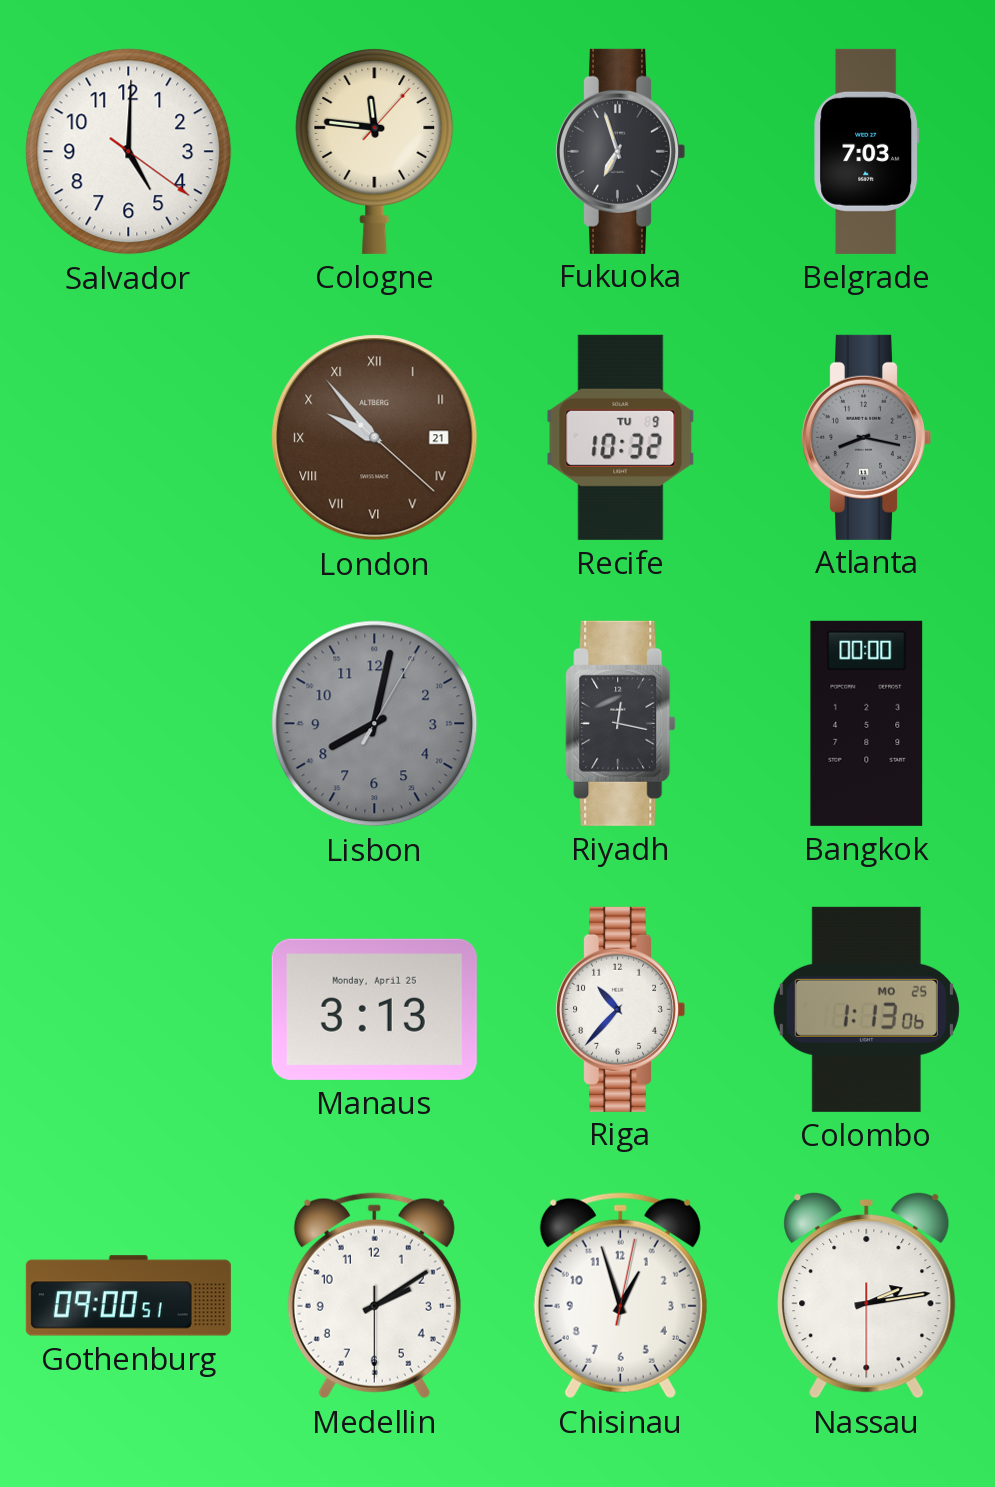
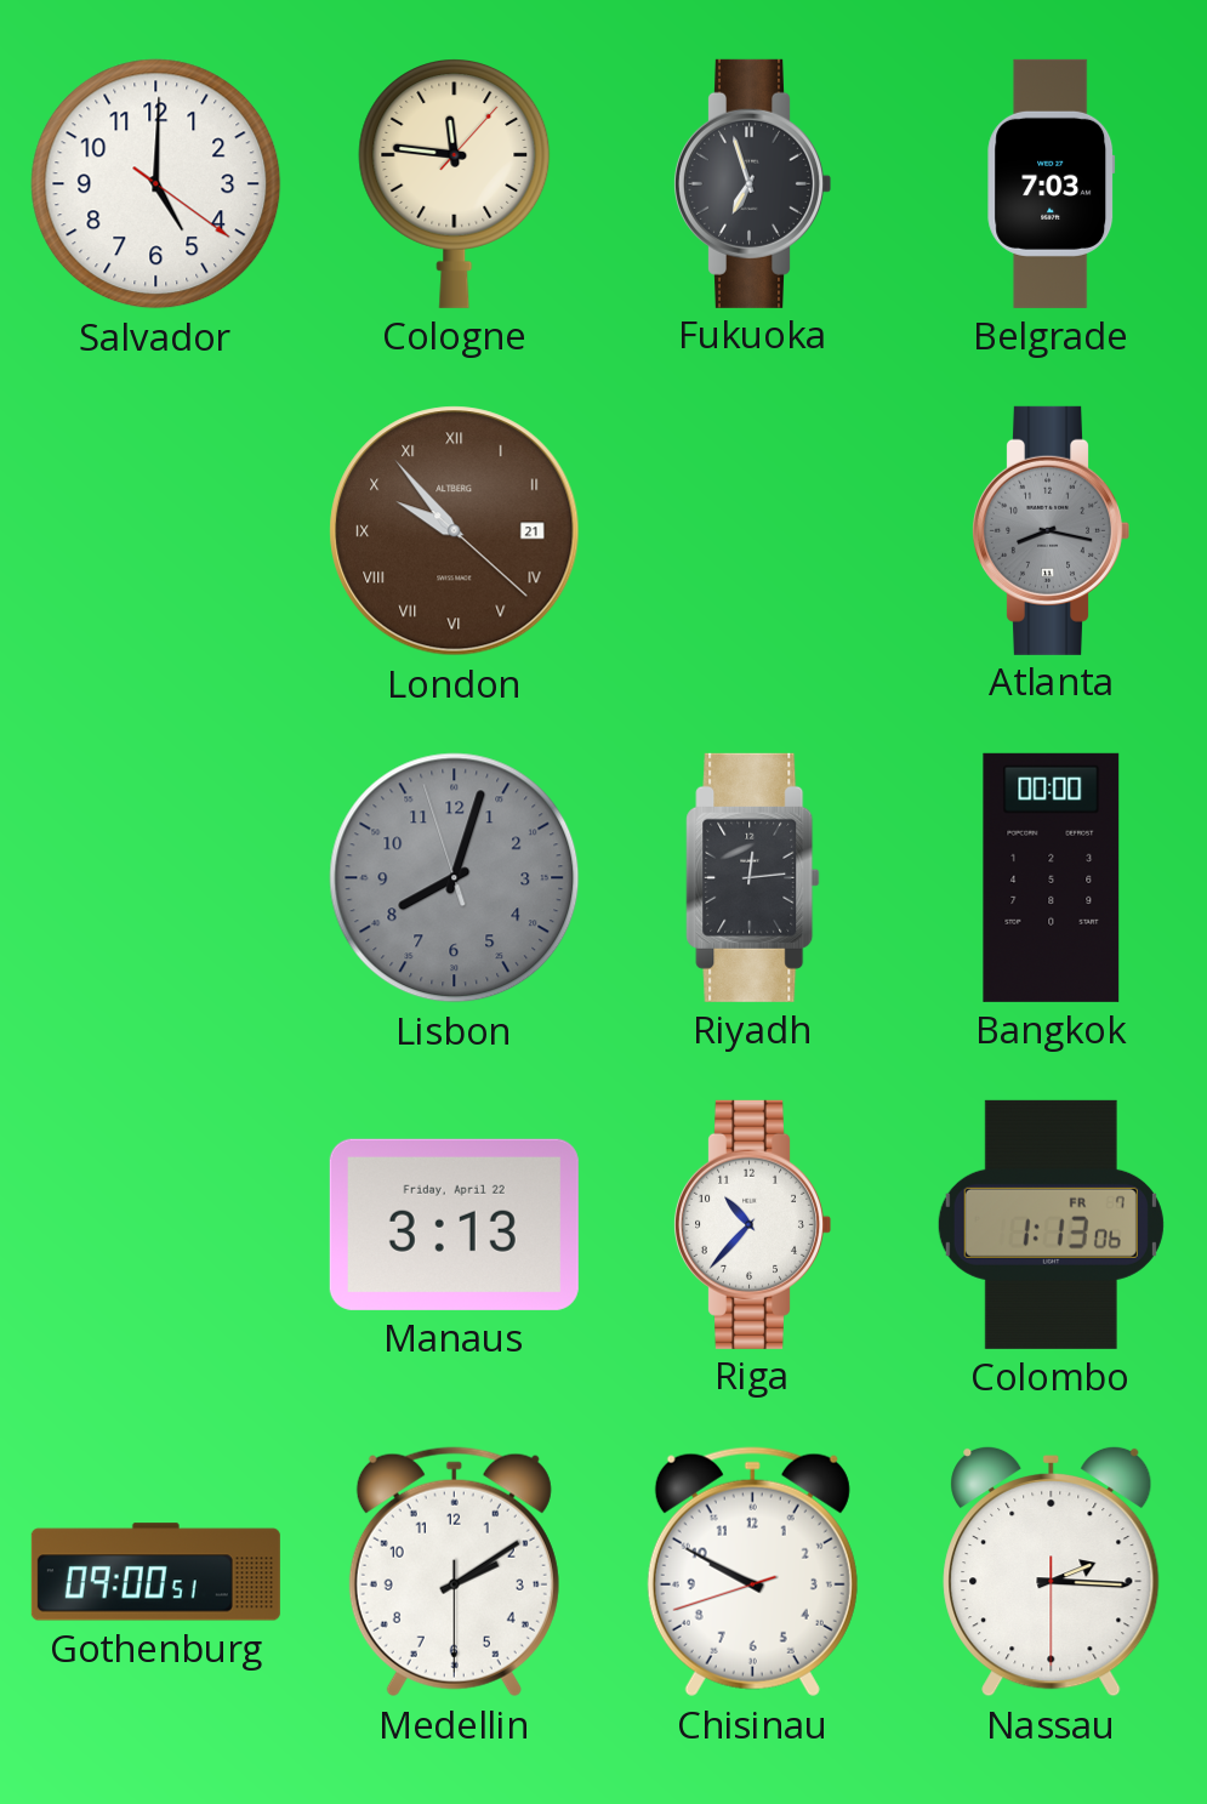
Recife: 10:32 -> none
Lisbon: 8:02:05 -> 8:02:57
Riyadh: 12:17 -> 12:14
Manaus date: Monday, April 25 -> Friday, April 22
Colombo date: MO 25 -> FR 7
Chisinau: 12:57 -> 9:49
Nassau: 2:13 -> 2:15
